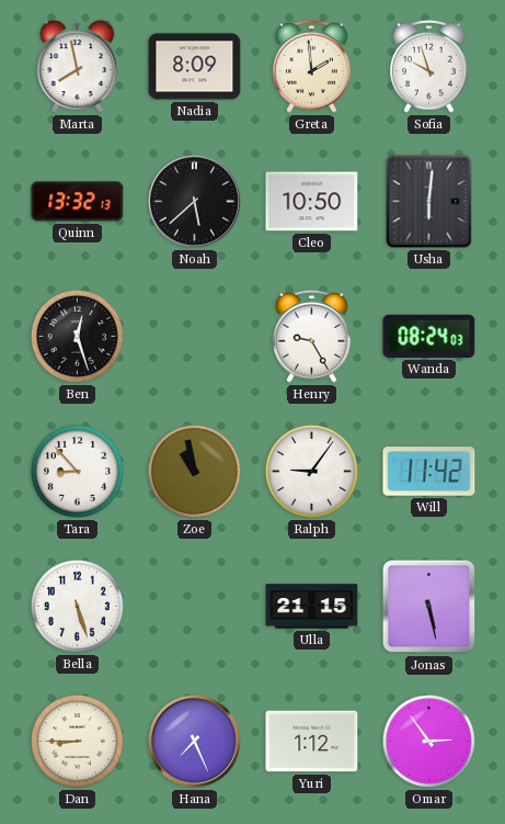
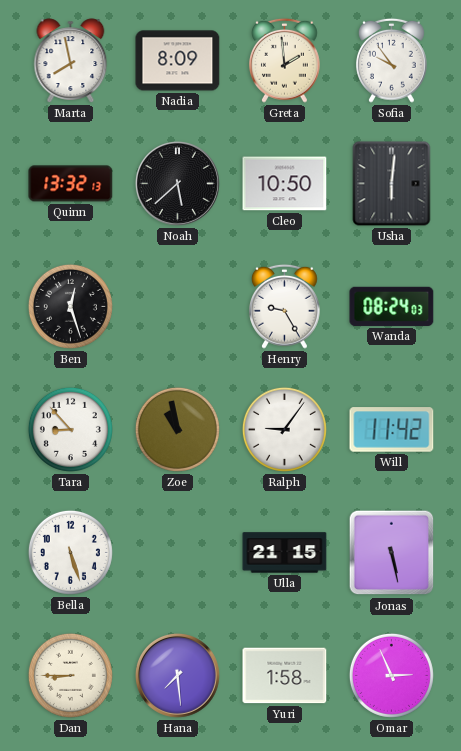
Sofia: 9:57 -> 9:54
Hana: 7:26 -> 7:29
Yuri: 1:12 -> 1:58
Omar: 2:54 -> 2:56
